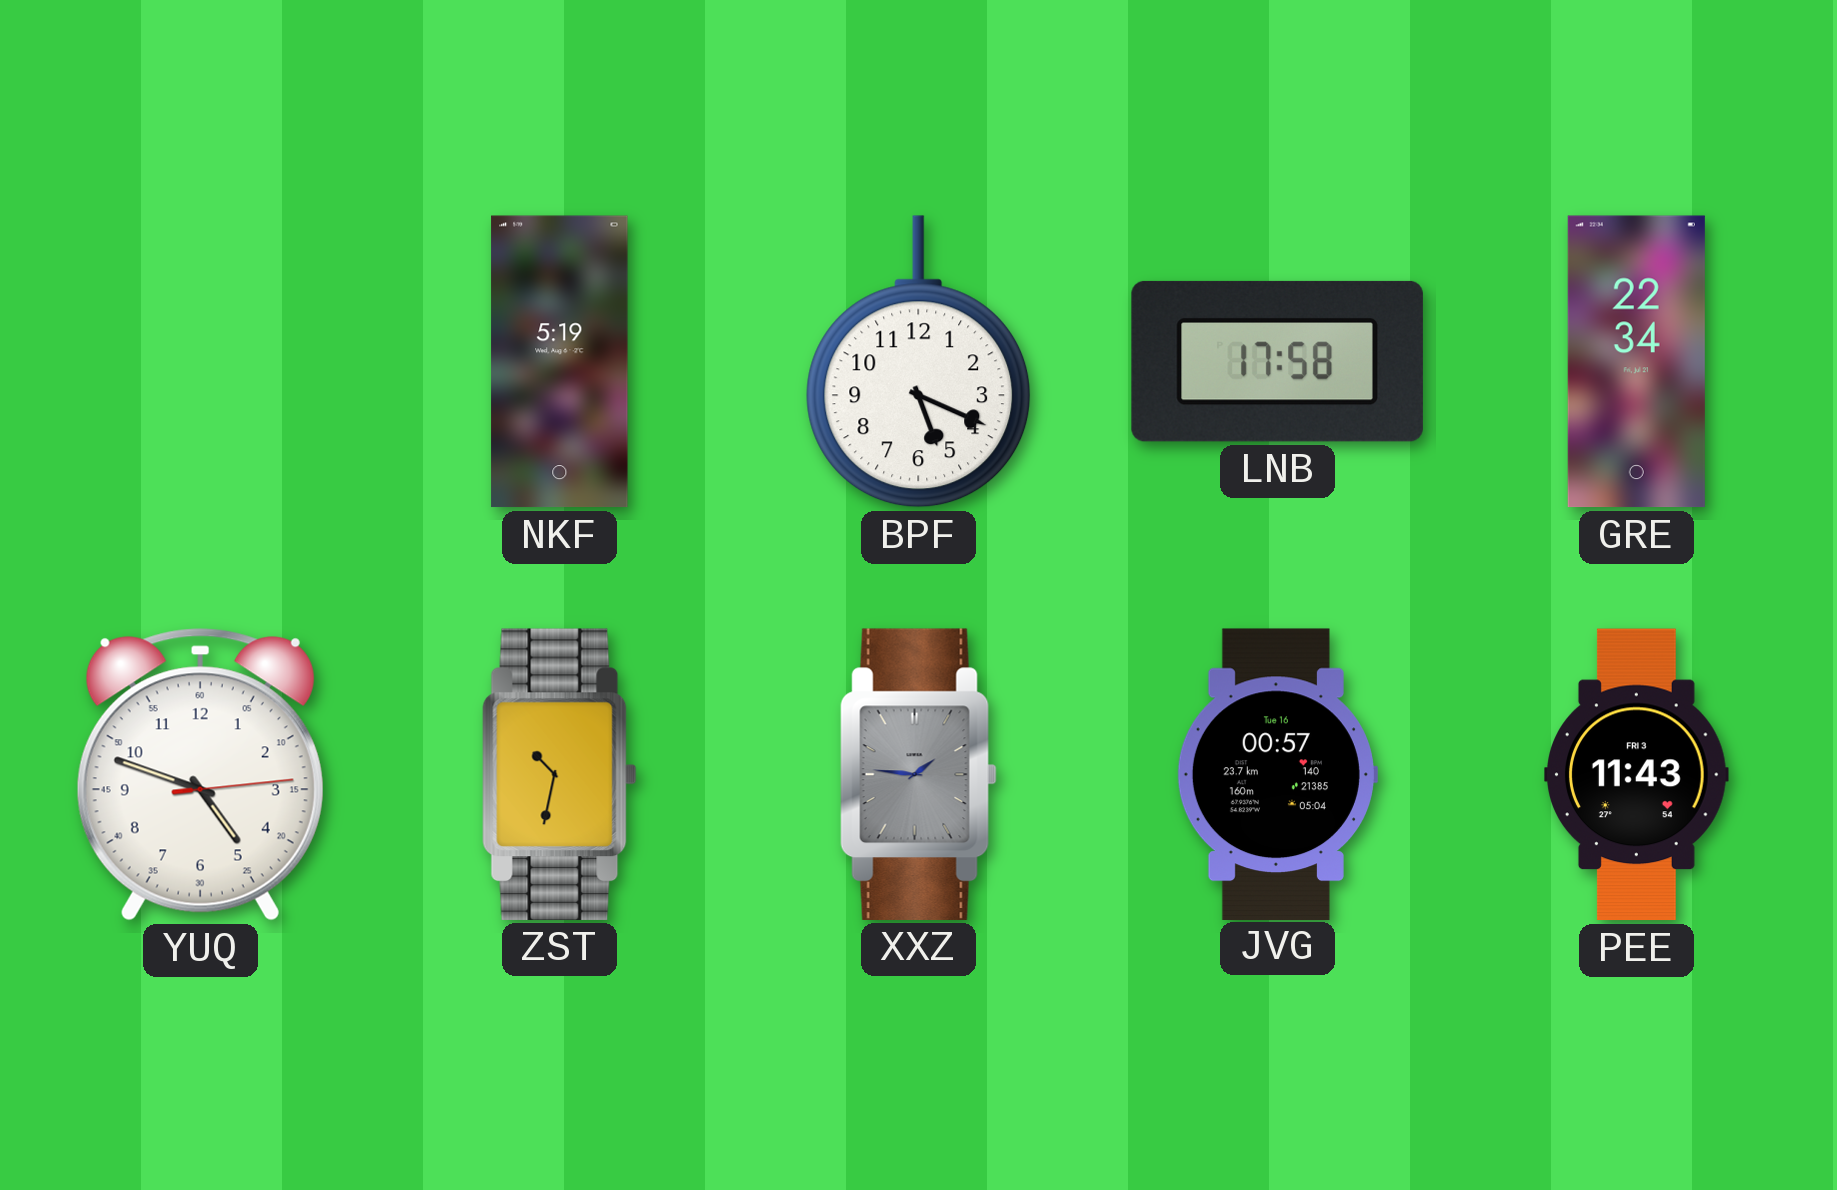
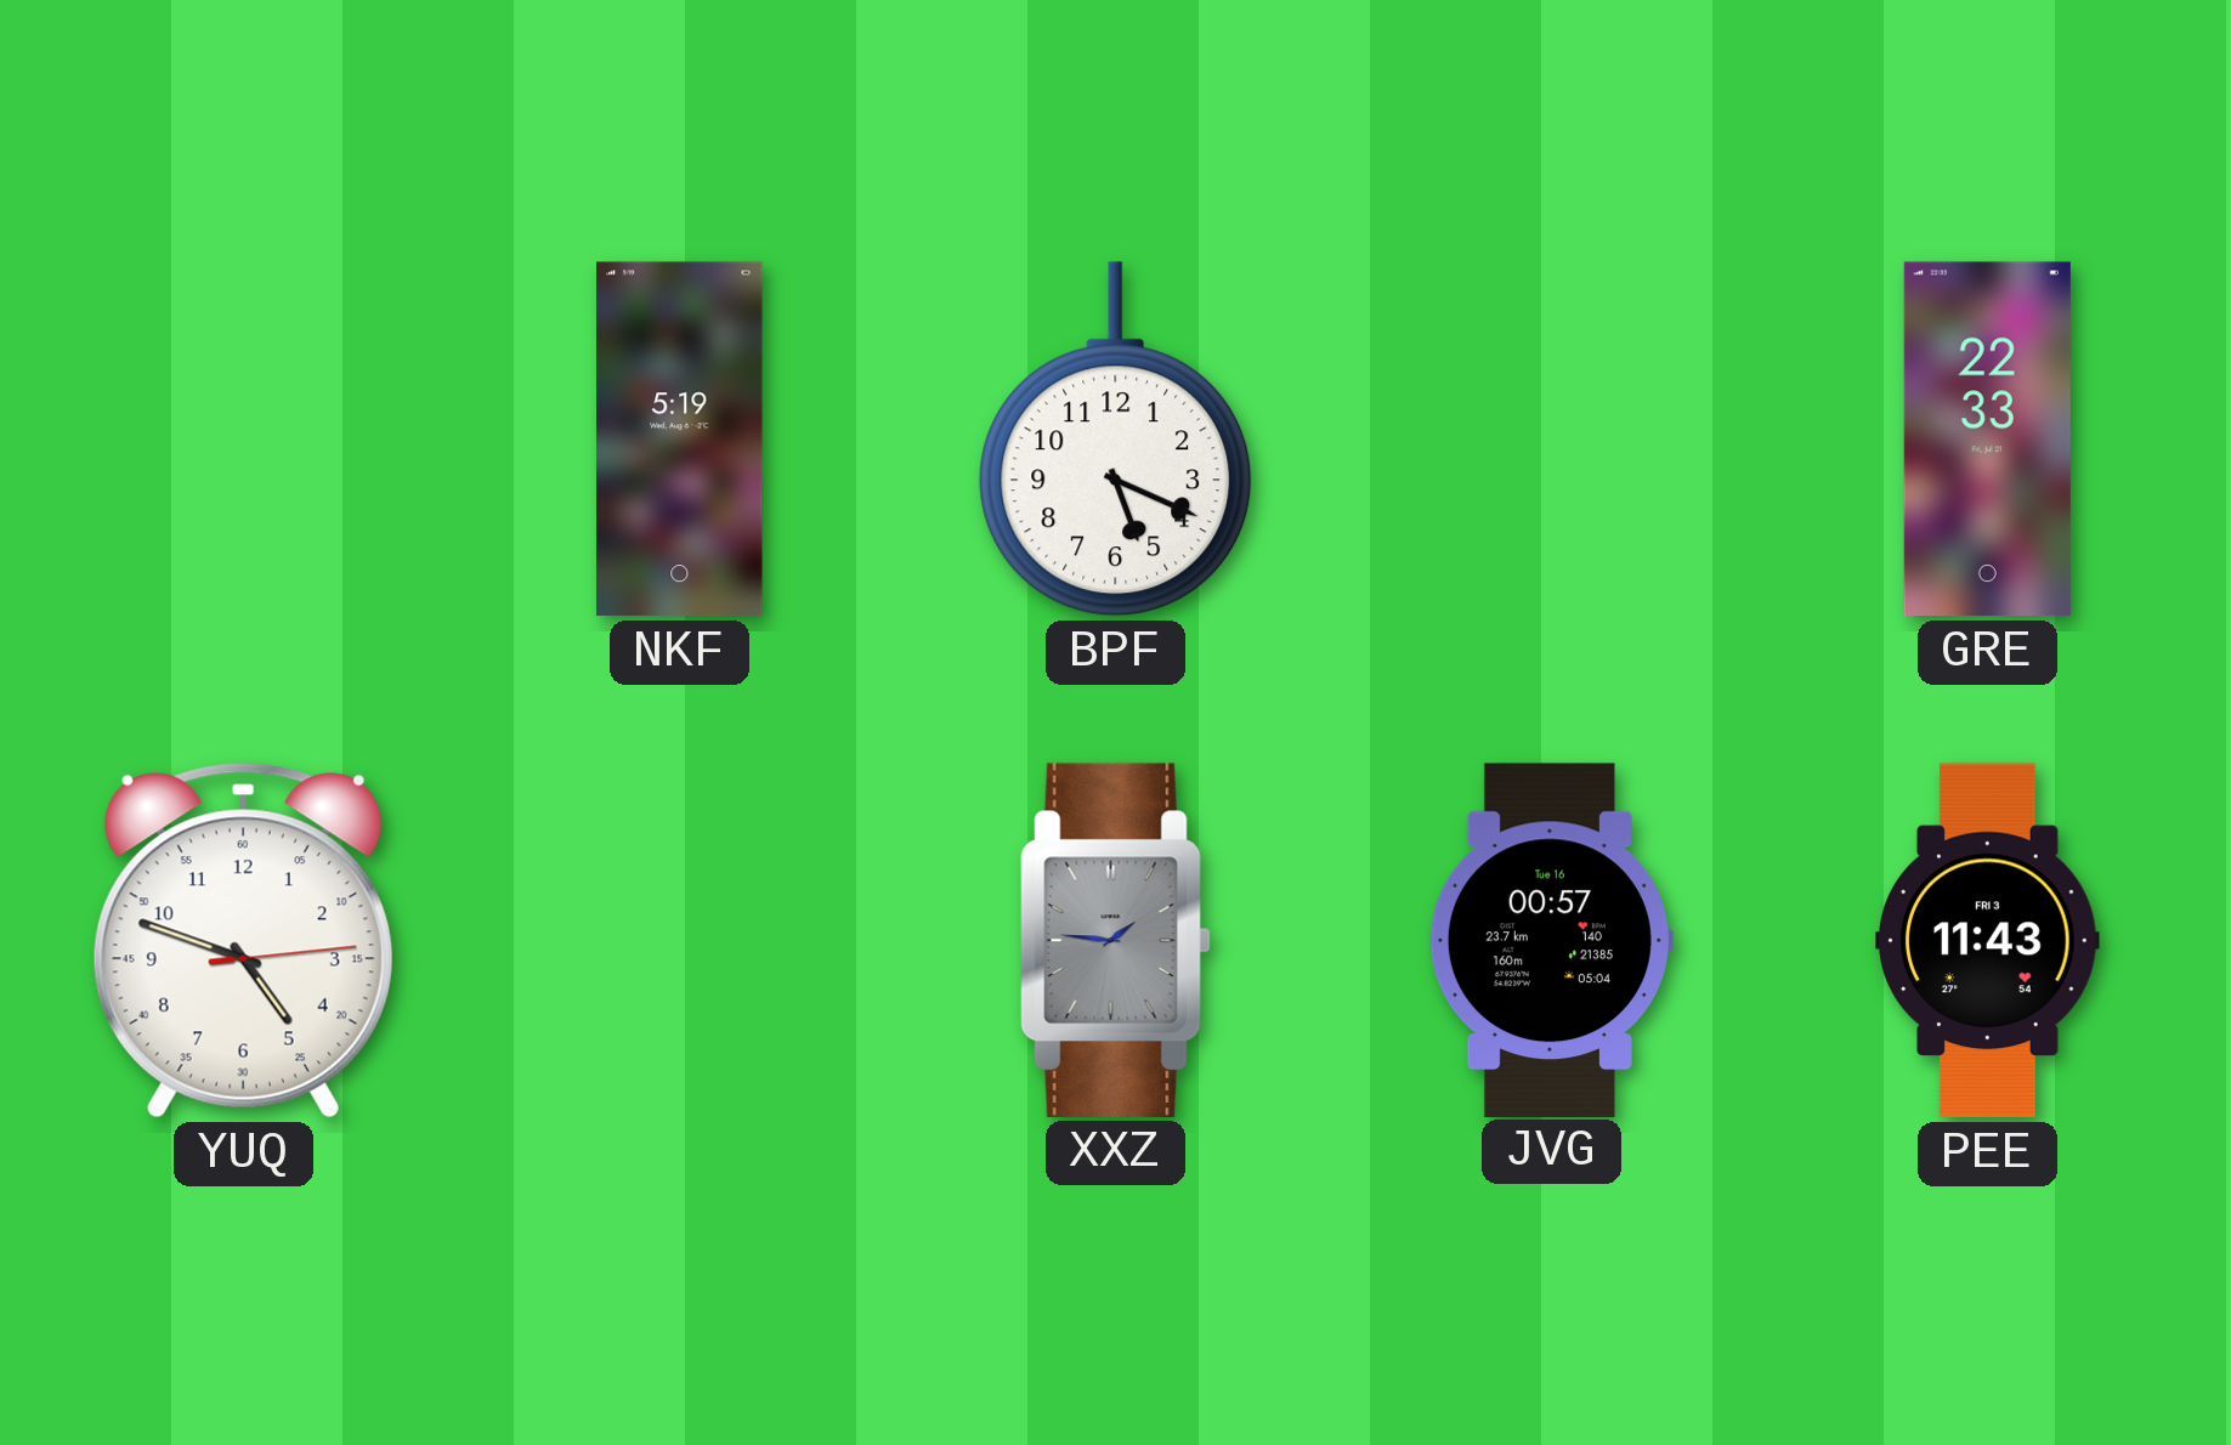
LNB: 17:58 -> none
GRE: 22:34 -> 22:33
ZST: 10:32 -> none
